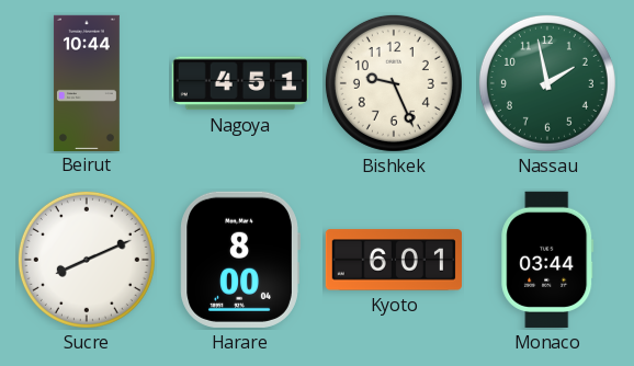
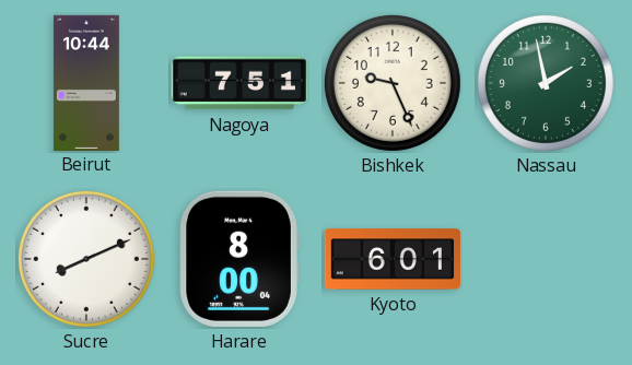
Nagoya: 4:51 -> 7:51
Monaco: 03:44 -> none
